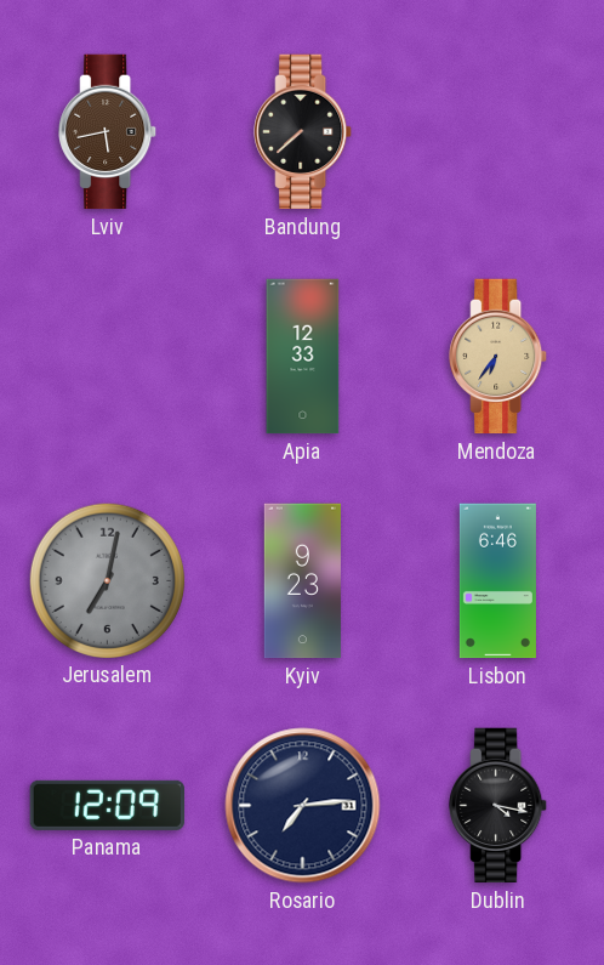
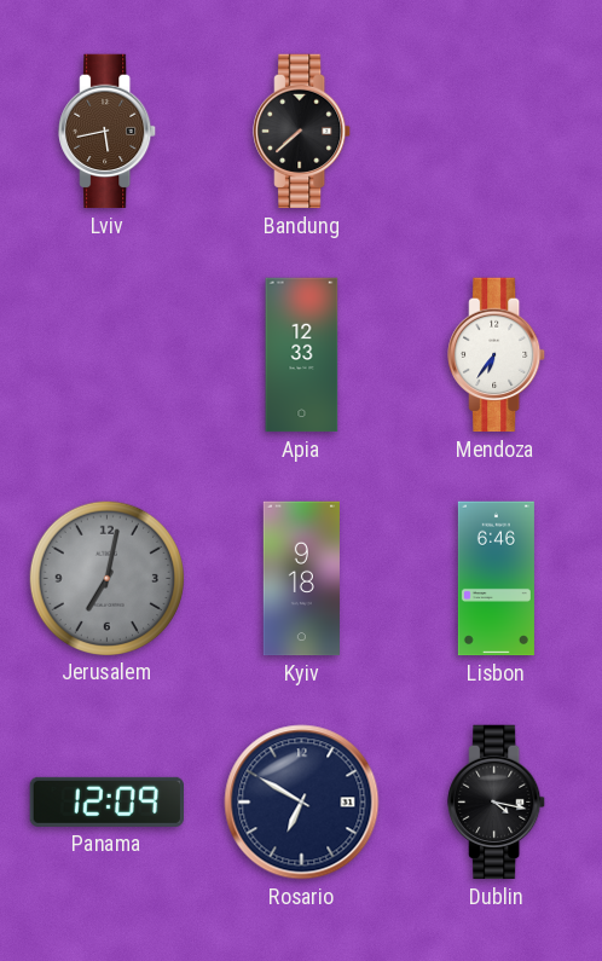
Mendoza dial: champagne -> white
Kyiv: 9:23 -> 9:18
Rosario: 7:14 -> 6:50
